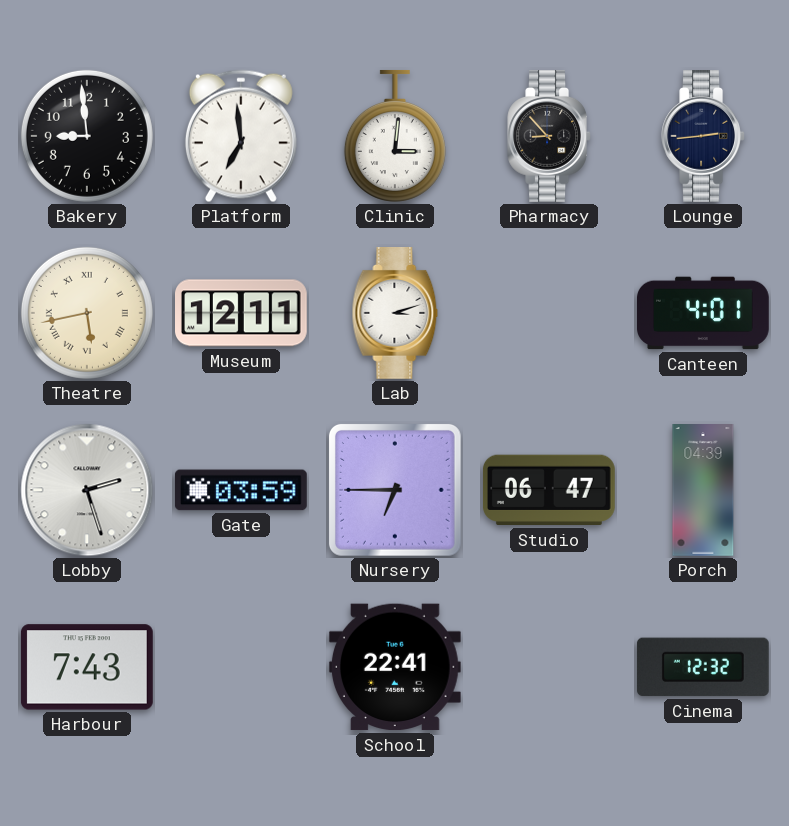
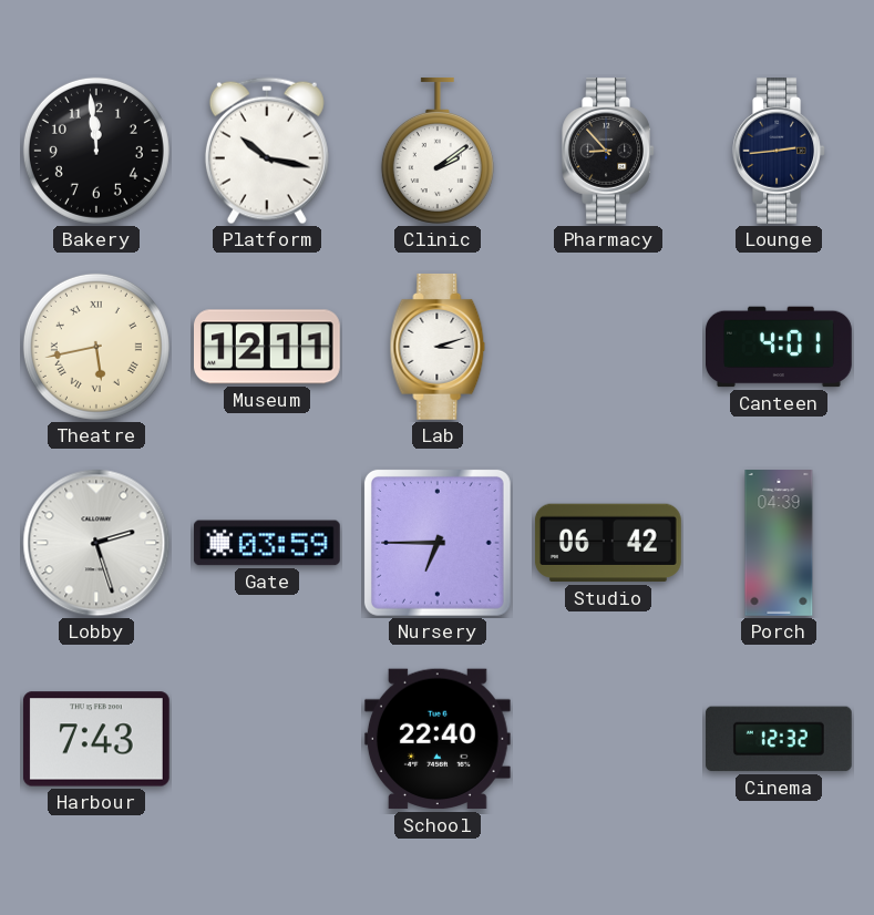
Bakery: 8:59 -> 11:59
Platform: 6:59 -> 10:17
Clinic: 3:01 -> 2:09
Studio: 06:47 -> 06:42
School: 22:41 -> 22:40
